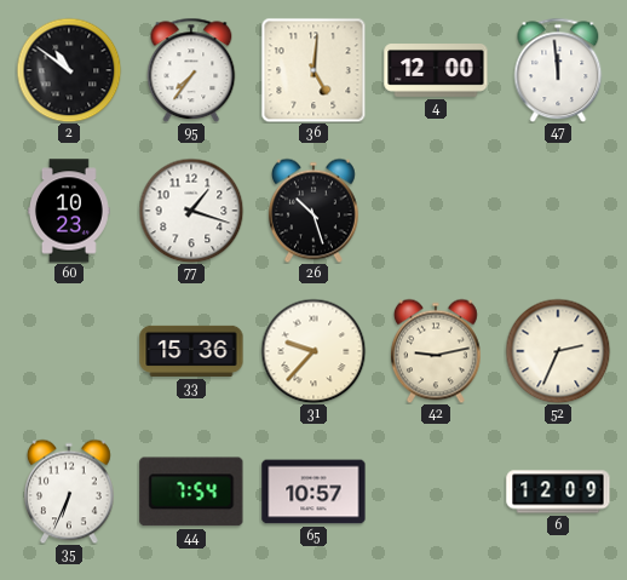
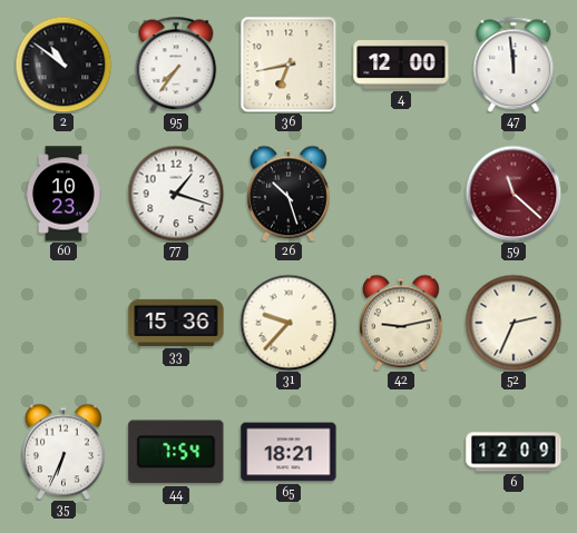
36: 5:01 -> 6:43
59: none -> 11:22
65: 10:57 -> 18:21
